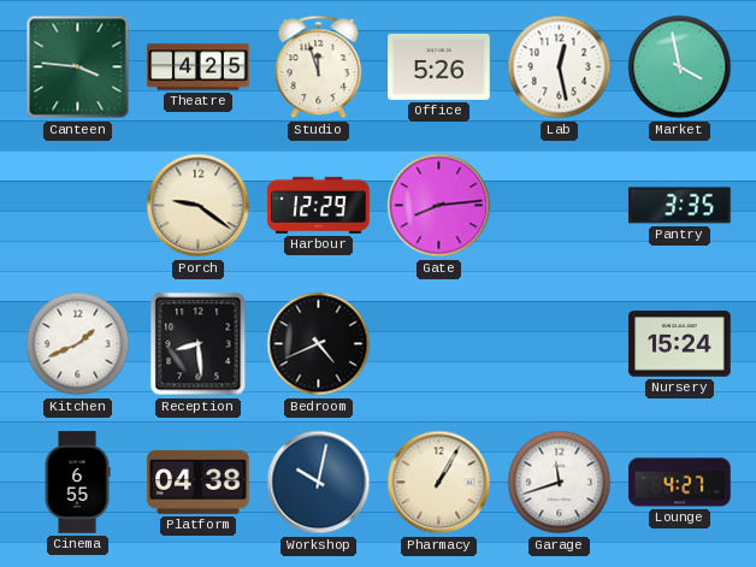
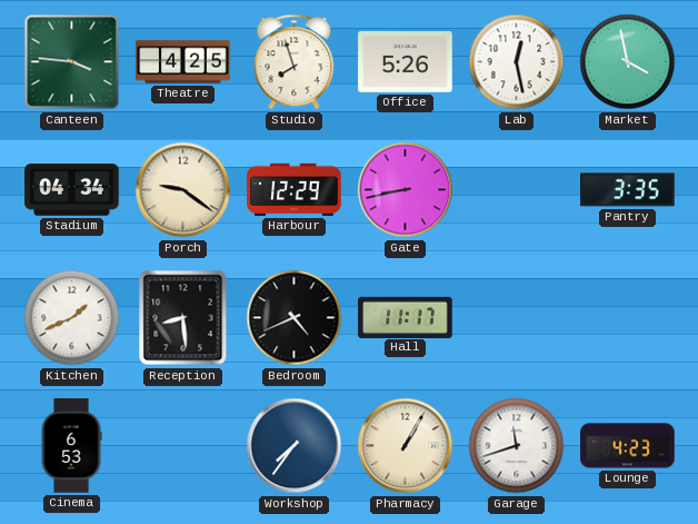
Studio: 11:57 -> 7:57
Stadium: none -> 04:34
Gate: 8:14 -> 8:43
Hall: none -> 11:17
Nursery: 15:24 -> none
Cinema: 6:55 -> 6:53
Platform: 04:38 -> none
Workshop: 10:02 -> 7:36
Lounge: 4:27 -> 4:23
